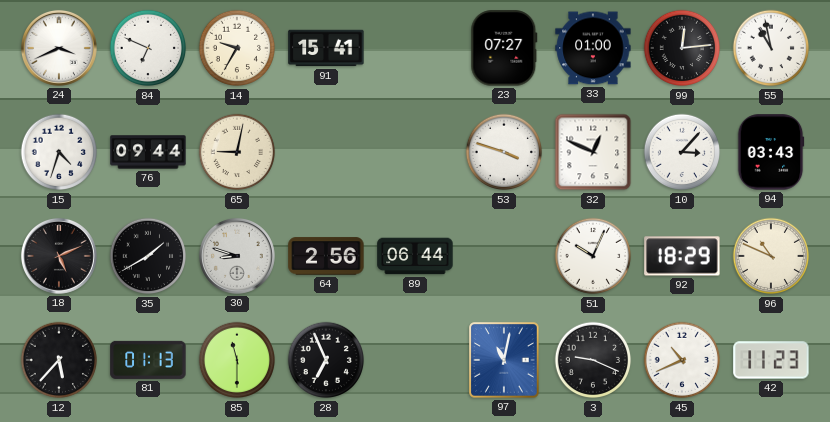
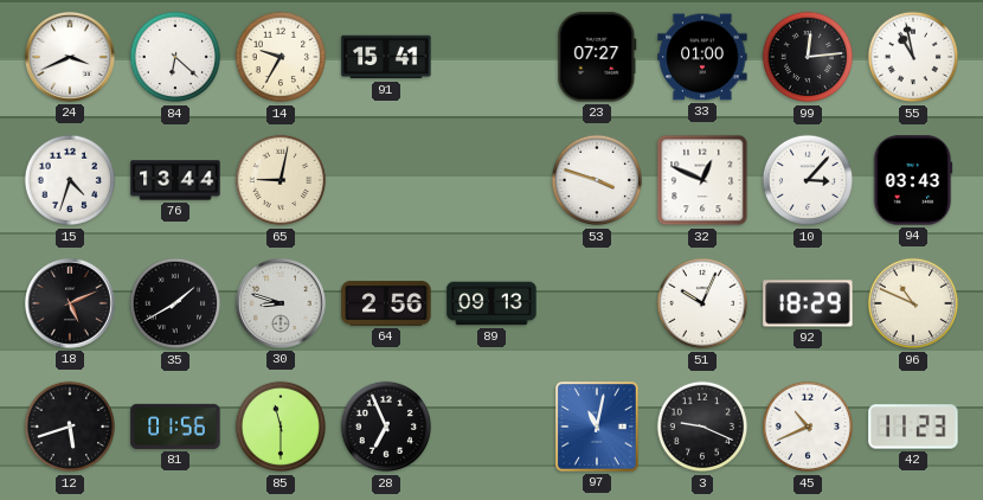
84: 6:49 -> 6:22
76: 09:44 -> 13:44
89: 06:44 -> 09:13
12: 5:37 -> 5:42
81: 01:13 -> 01:56
